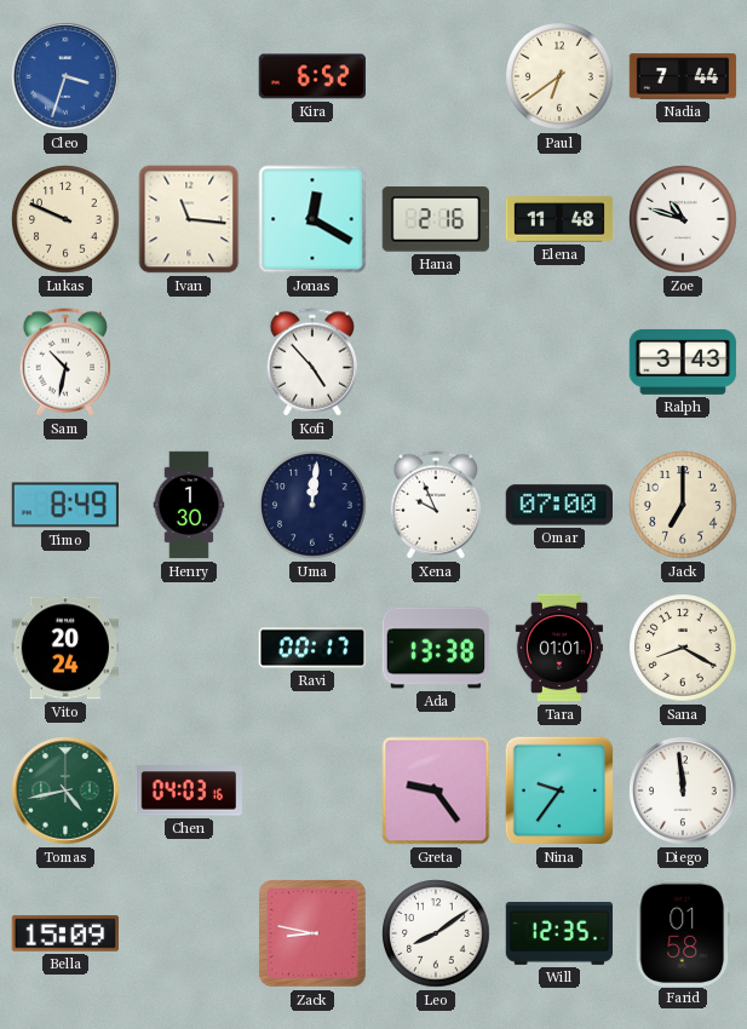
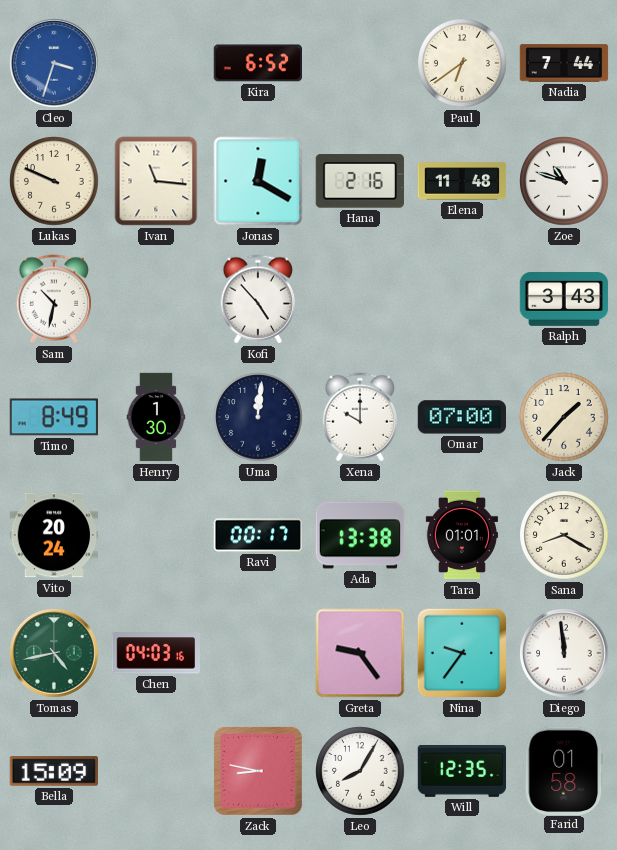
Xena: 9:56 -> 10:00
Jack: 7:00 -> 1:37
Leo: 8:09 -> 8:05
